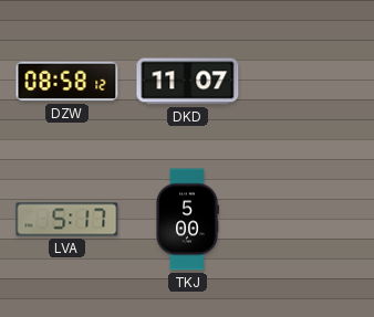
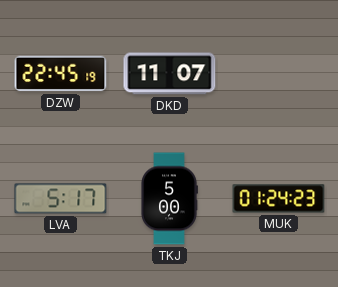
DZW: 08:58 -> 22:45
MUK: none -> 01:24
